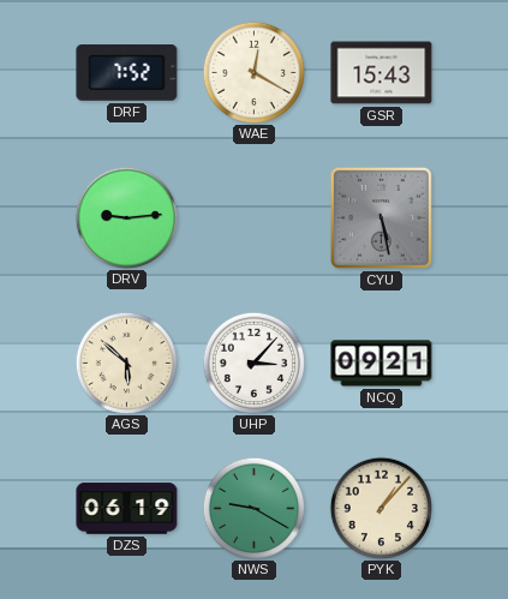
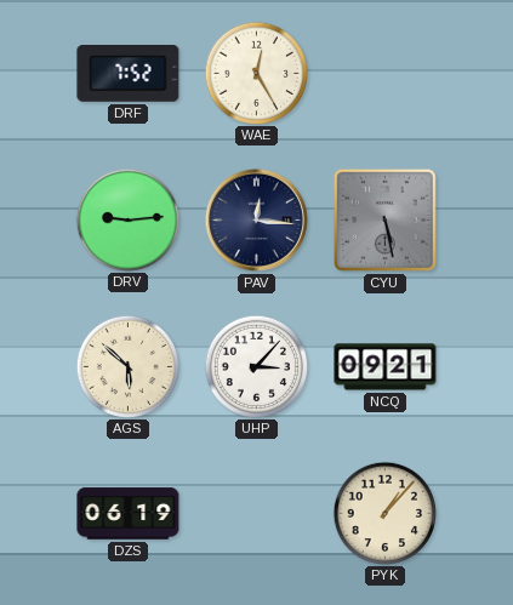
WAE: 12:20 -> 12:25
GSR: 15:43 -> none
PAV: none -> 12:16
NWS: 9:20 -> none
